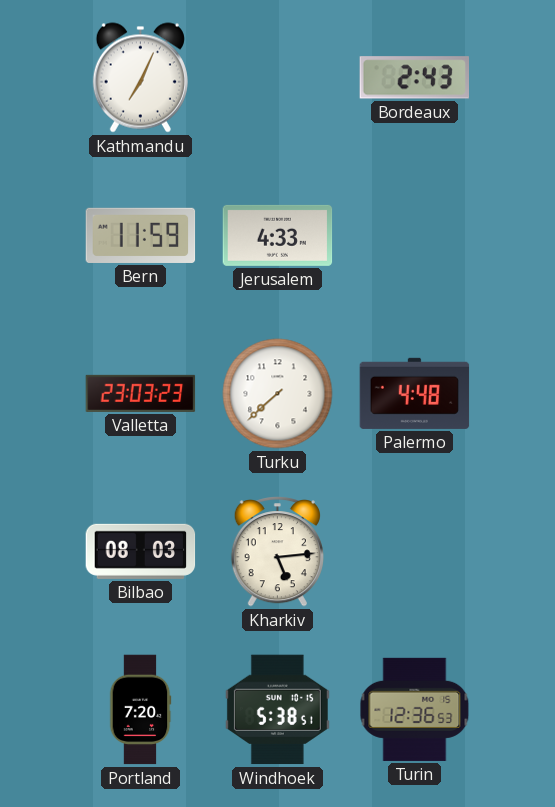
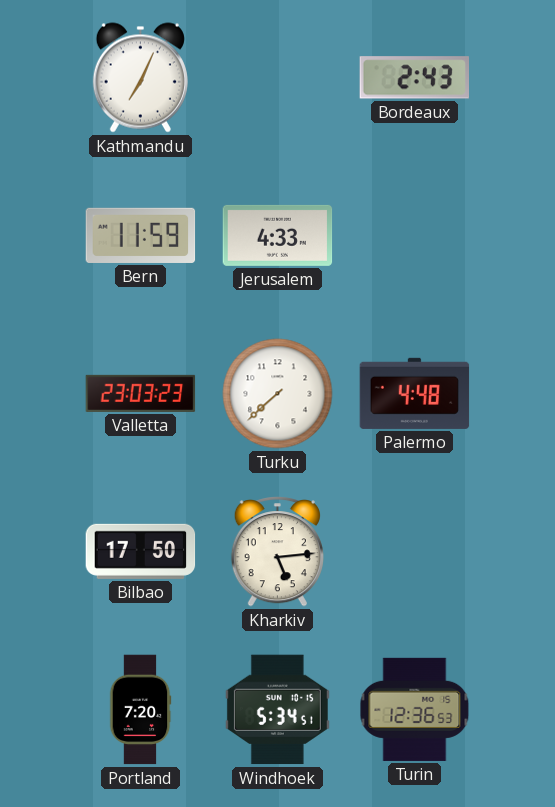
Bilbao: 08:03 -> 17:50
Windhoek: 5:38 -> 5:34
